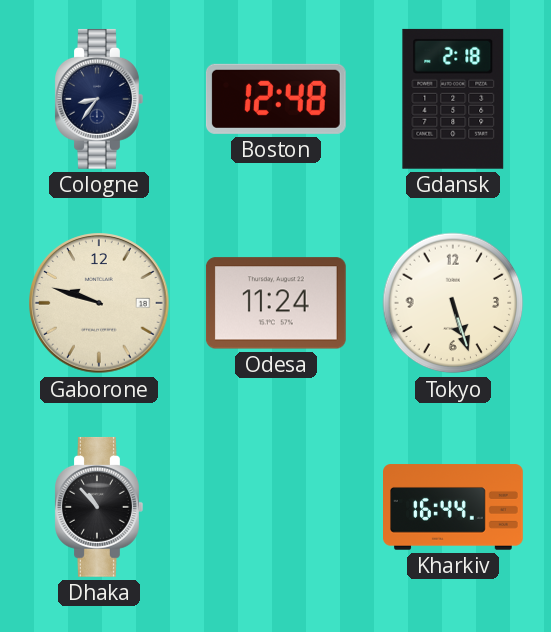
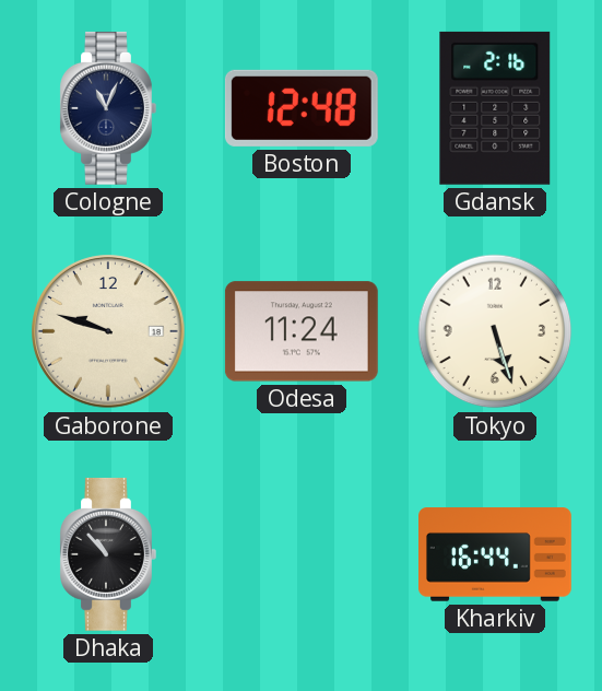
Cologne: 8:36 -> 11:04
Gdansk: 2:18 -> 2:16
